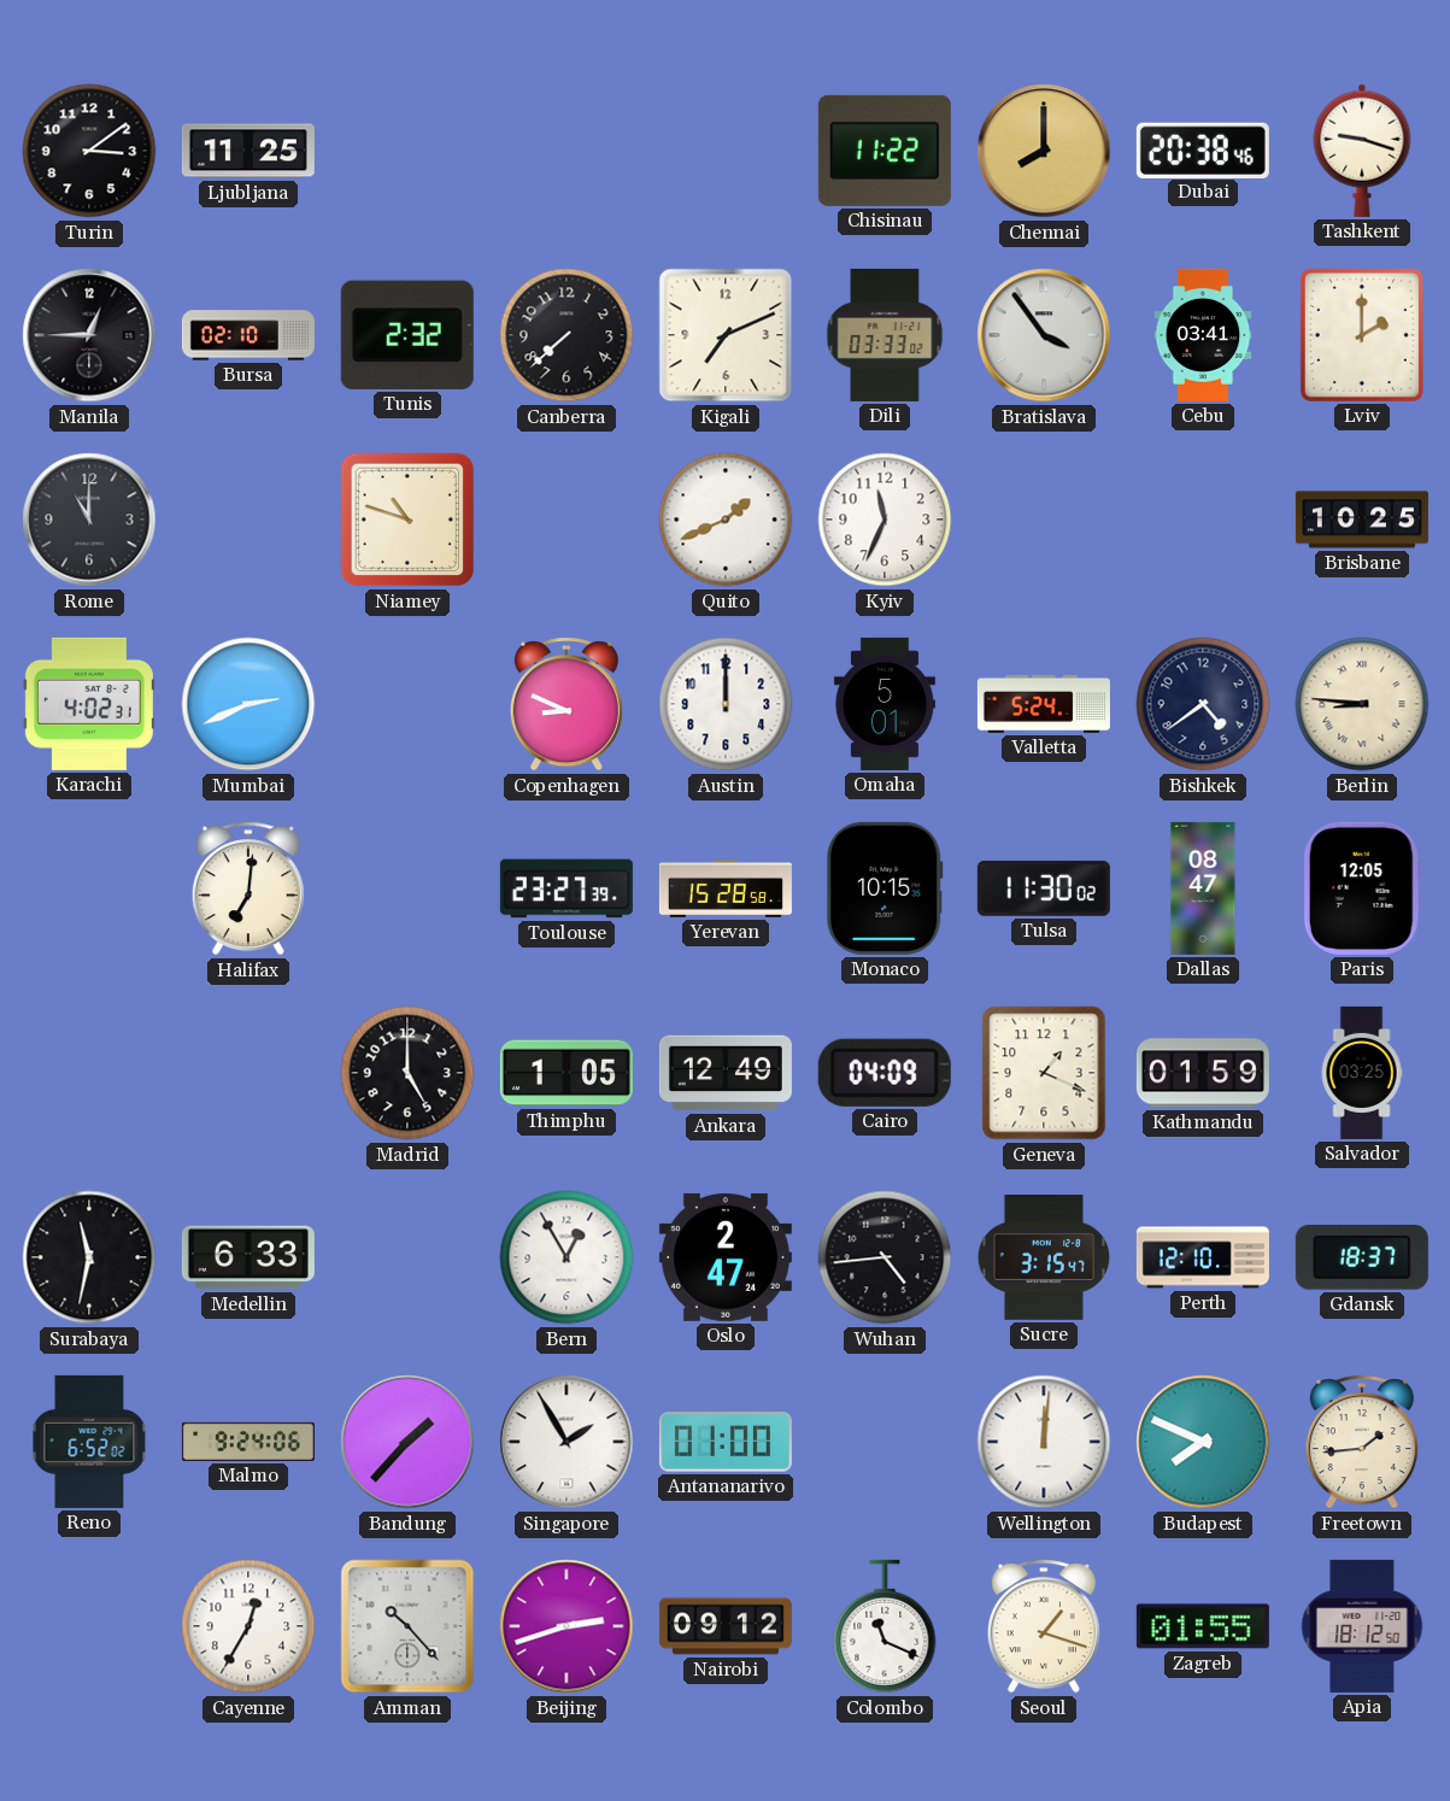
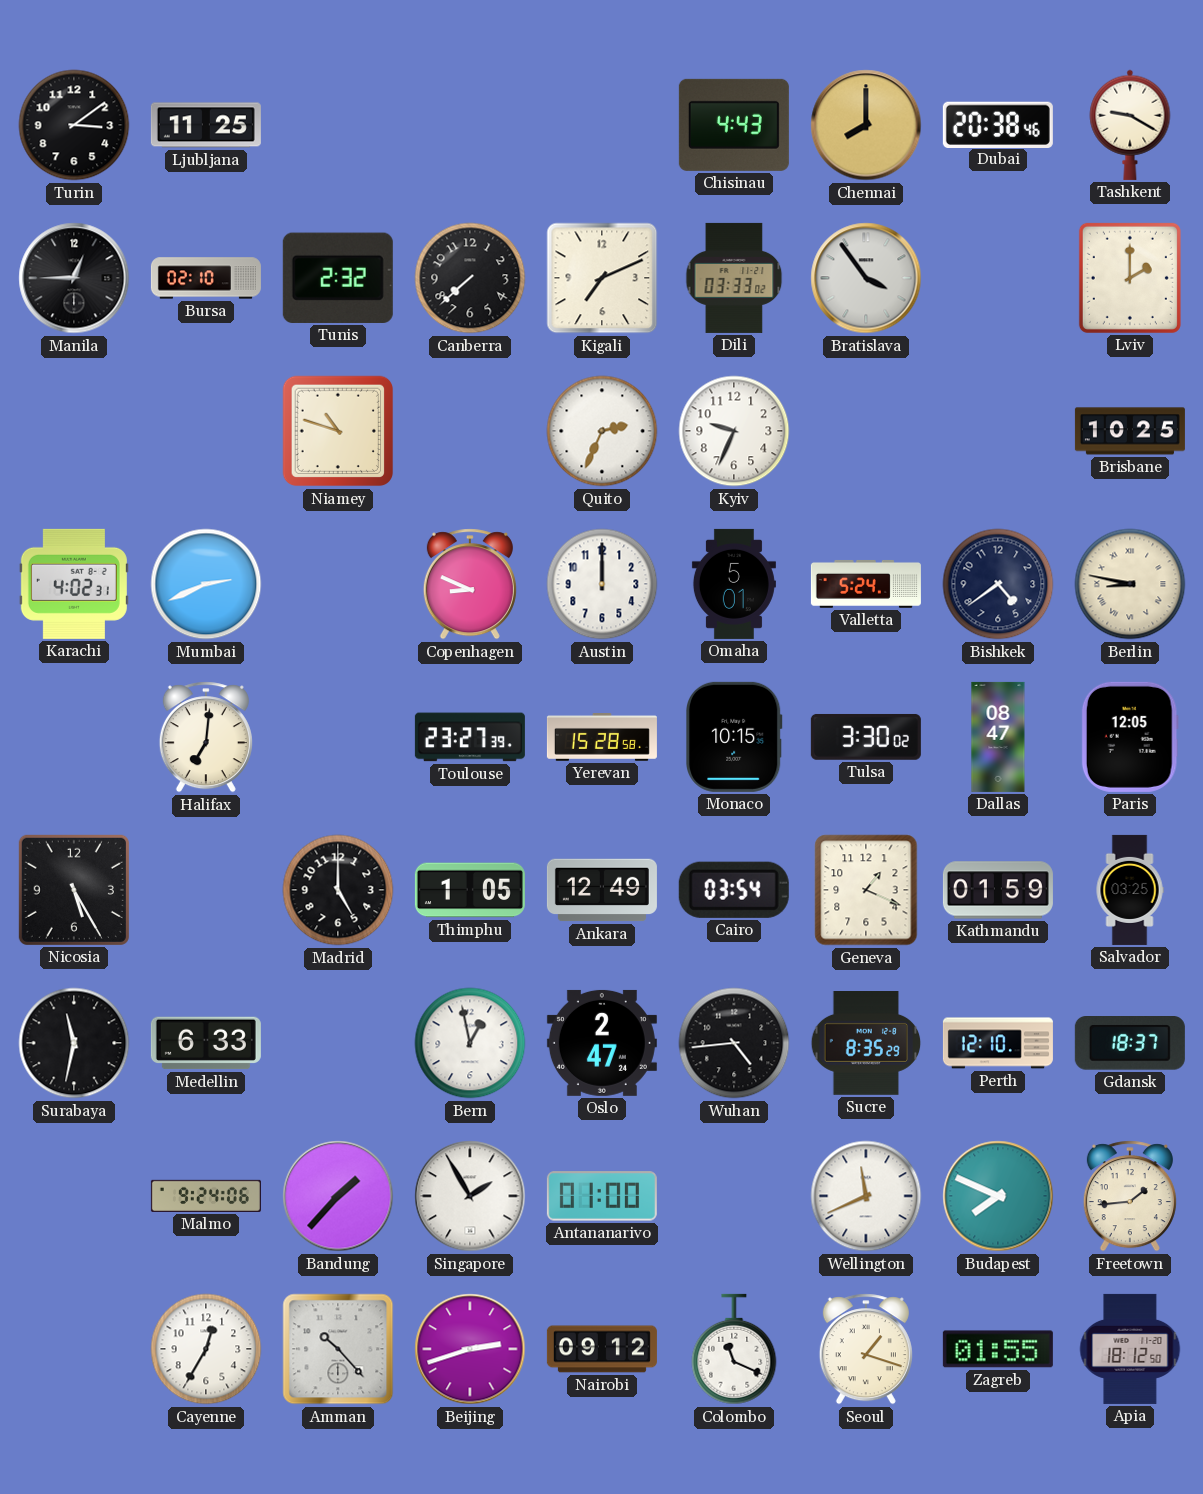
Chisinau: 11:22 -> 4:43
Tashkent: 9:18 -> 9:20
Cebu: 03:41 -> none
Rome: 11:00 -> none
Quito: 1:41 -> 2:34
Kyiv: 11:34 -> 9:34
Berlin: 8:46 -> 8:47
Tulsa: 11:30 -> 3:30
Nicosia: none -> 5:25
Cairo: 04:09 -> 03:54
Bern: 12:55 -> 12:58
Sucre: 3:15 -> 8:35
Reno: 6:52 -> none
Wellington: 12:01 -> 11:41
